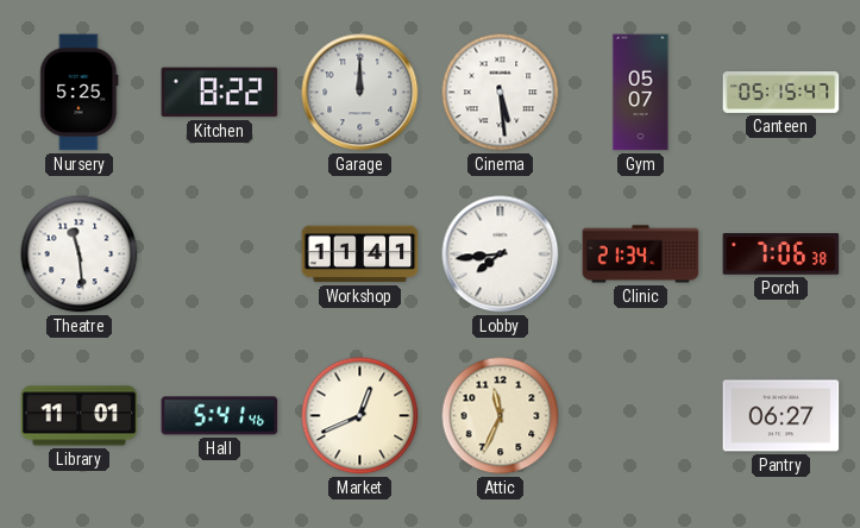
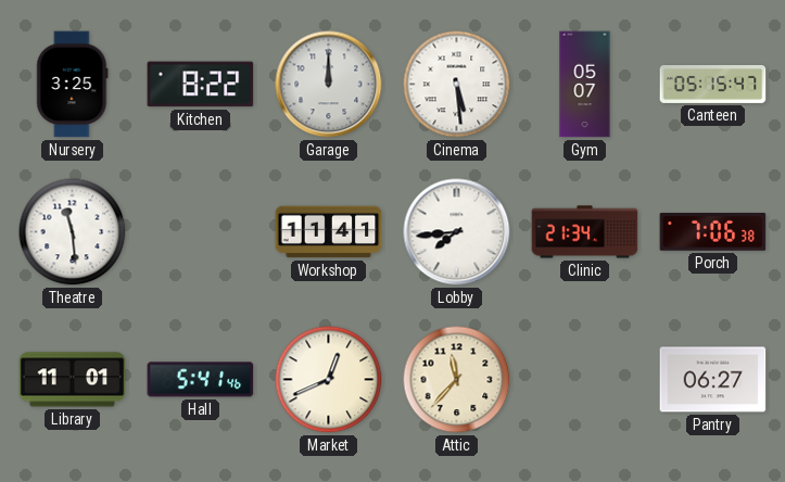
Nursery: 5:25 -> 3:25
Attic: 11:34 -> 11:37
